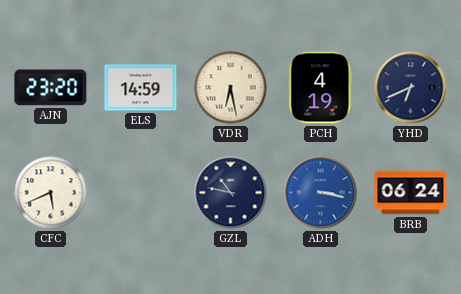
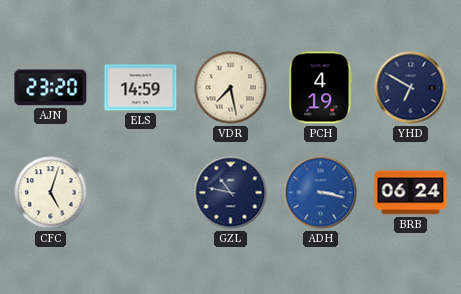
VDR: 6:28 -> 7:28
YHD: 6:41 -> 6:50
CFC: 5:41 -> 5:03
